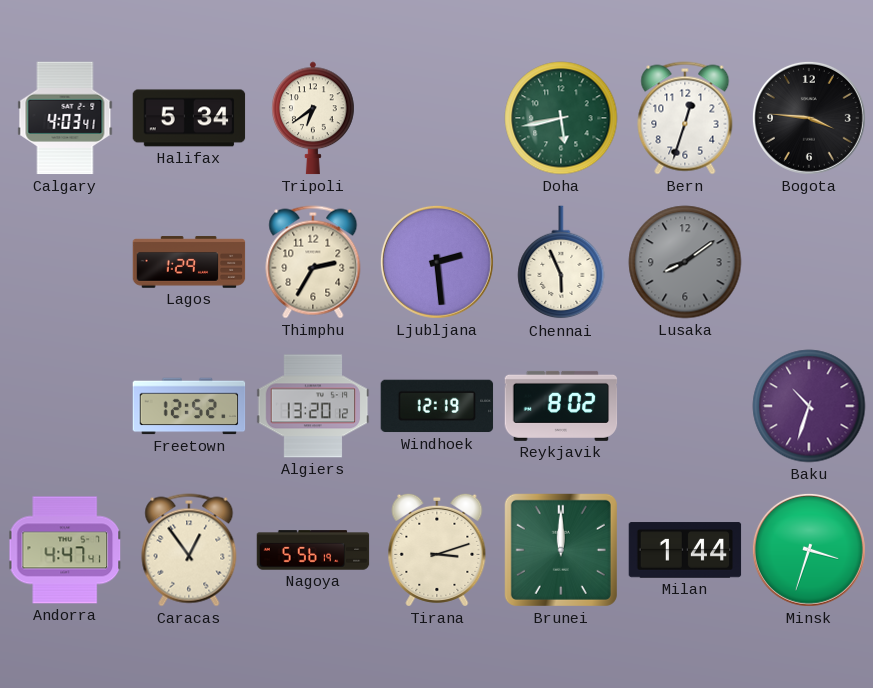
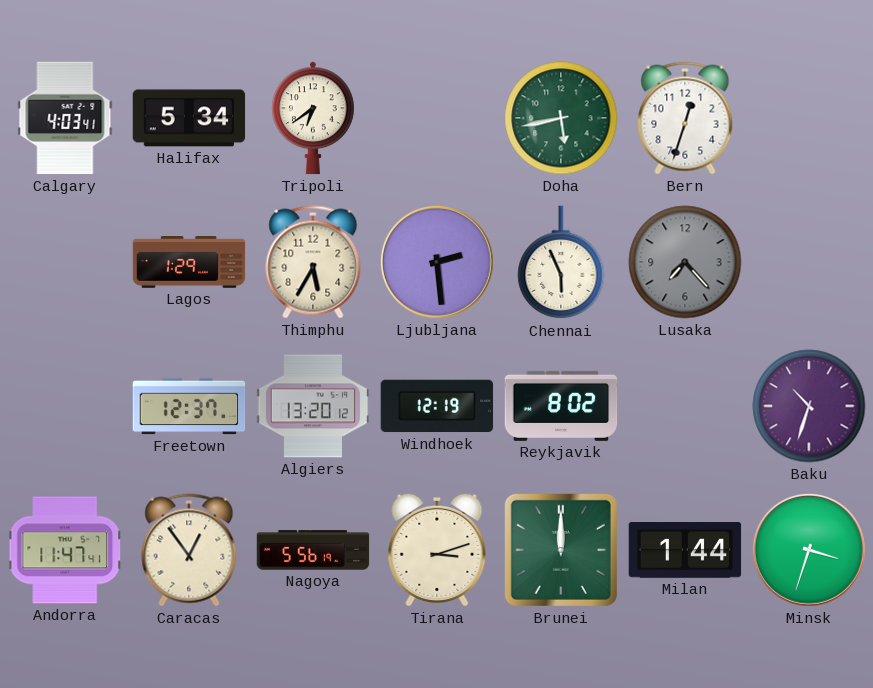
Bogota: 3:46 -> none
Thimphu: 2:35 -> 5:35
Lusaka: 8:09 -> 7:23
Freetown: 12:52 -> 12:37
Andorra: 4:47 -> 11:47
